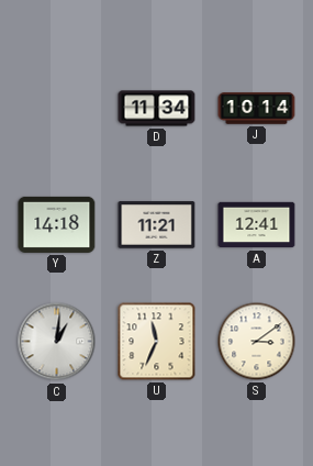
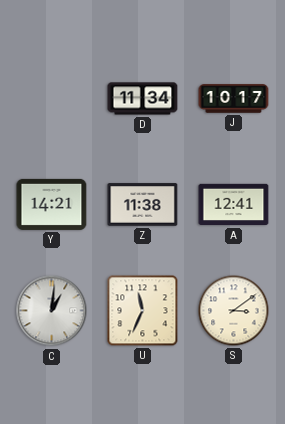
J: 10:14 -> 10:17
Y: 14:18 -> 14:21
Z: 11:21 -> 11:38
